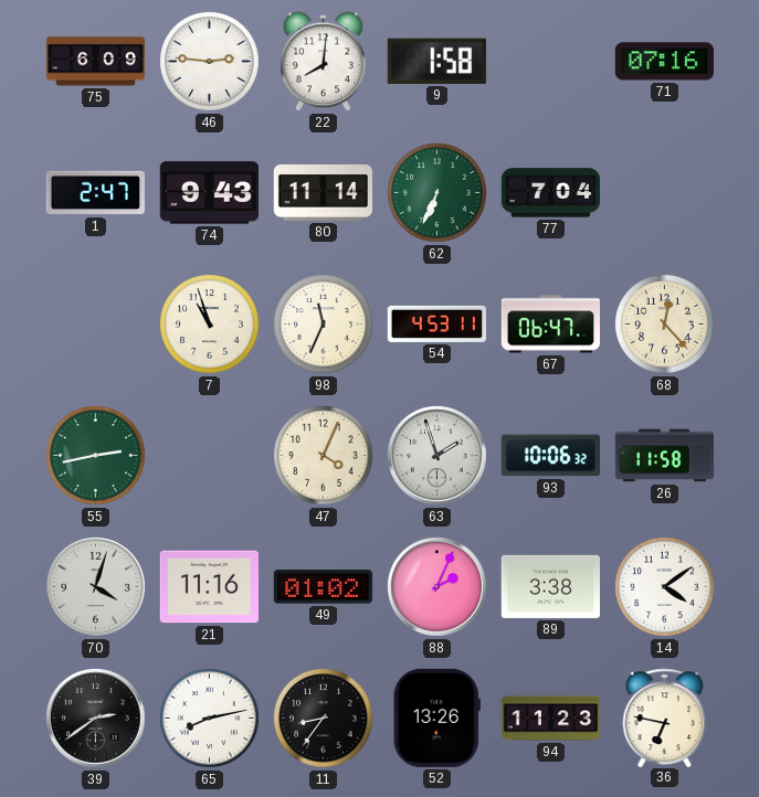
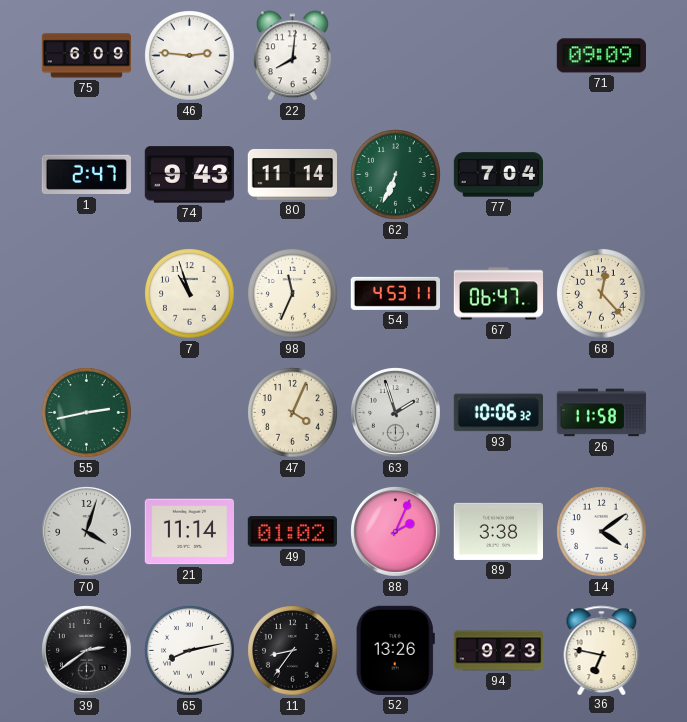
9: 1:58 -> none
71: 07:16 -> 09:09
21: 11:16 -> 11:14
94: 11:23 -> 9:23
